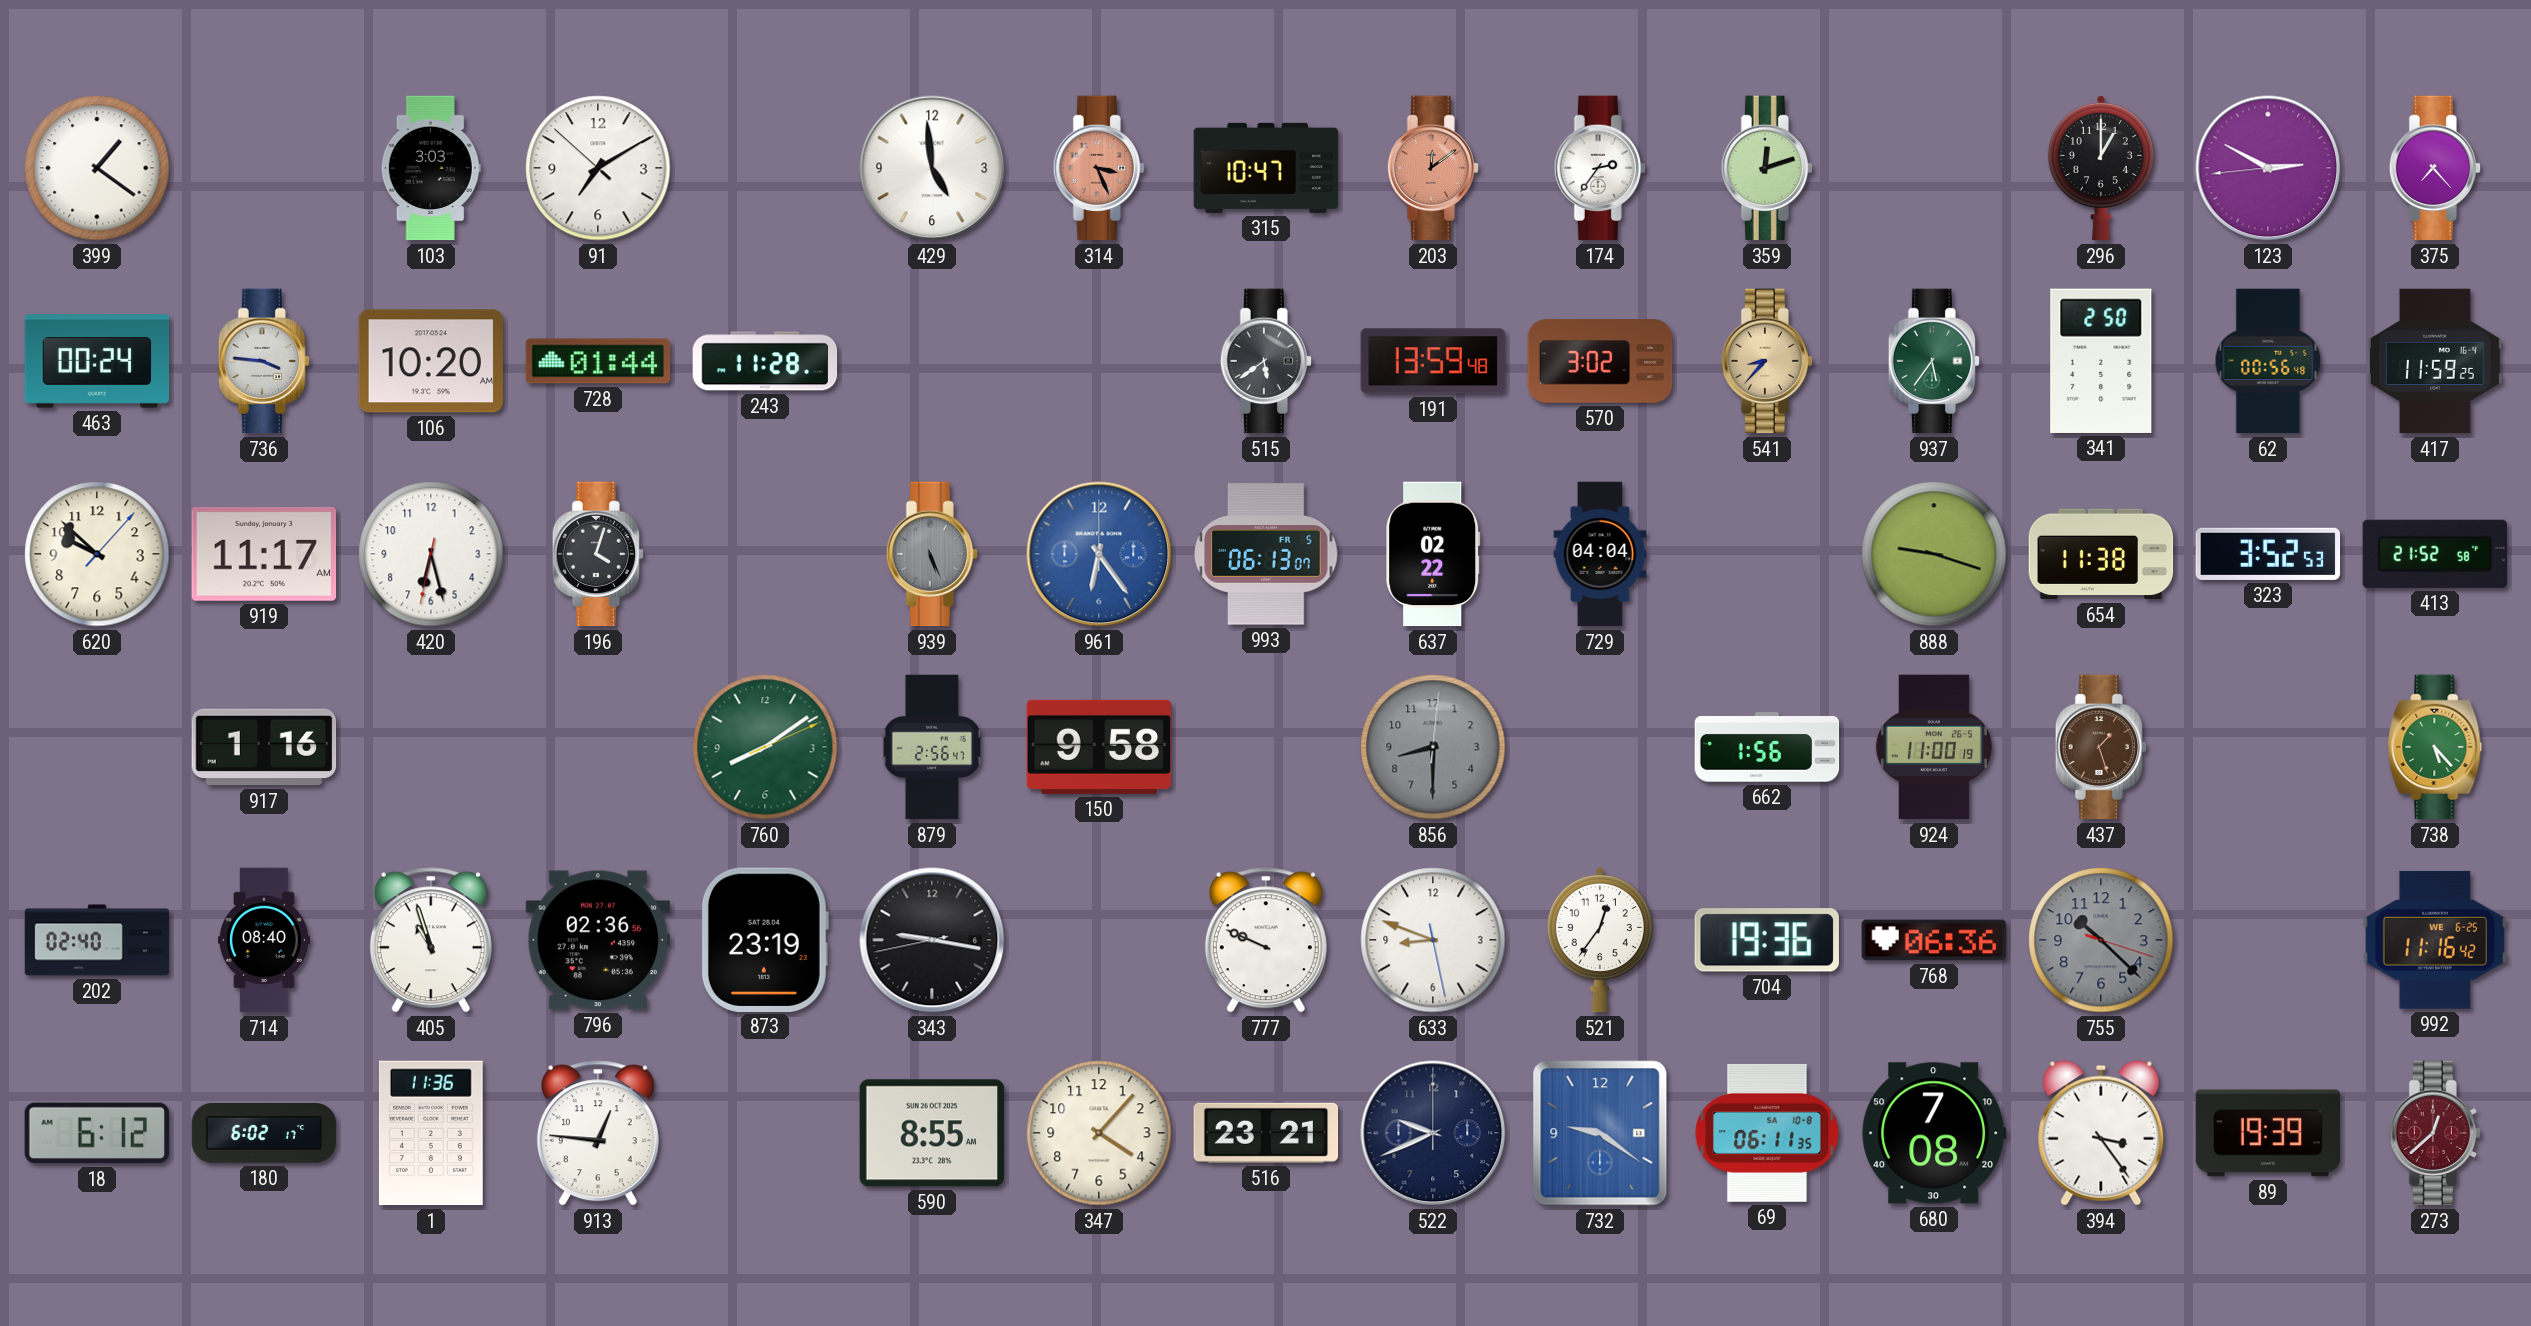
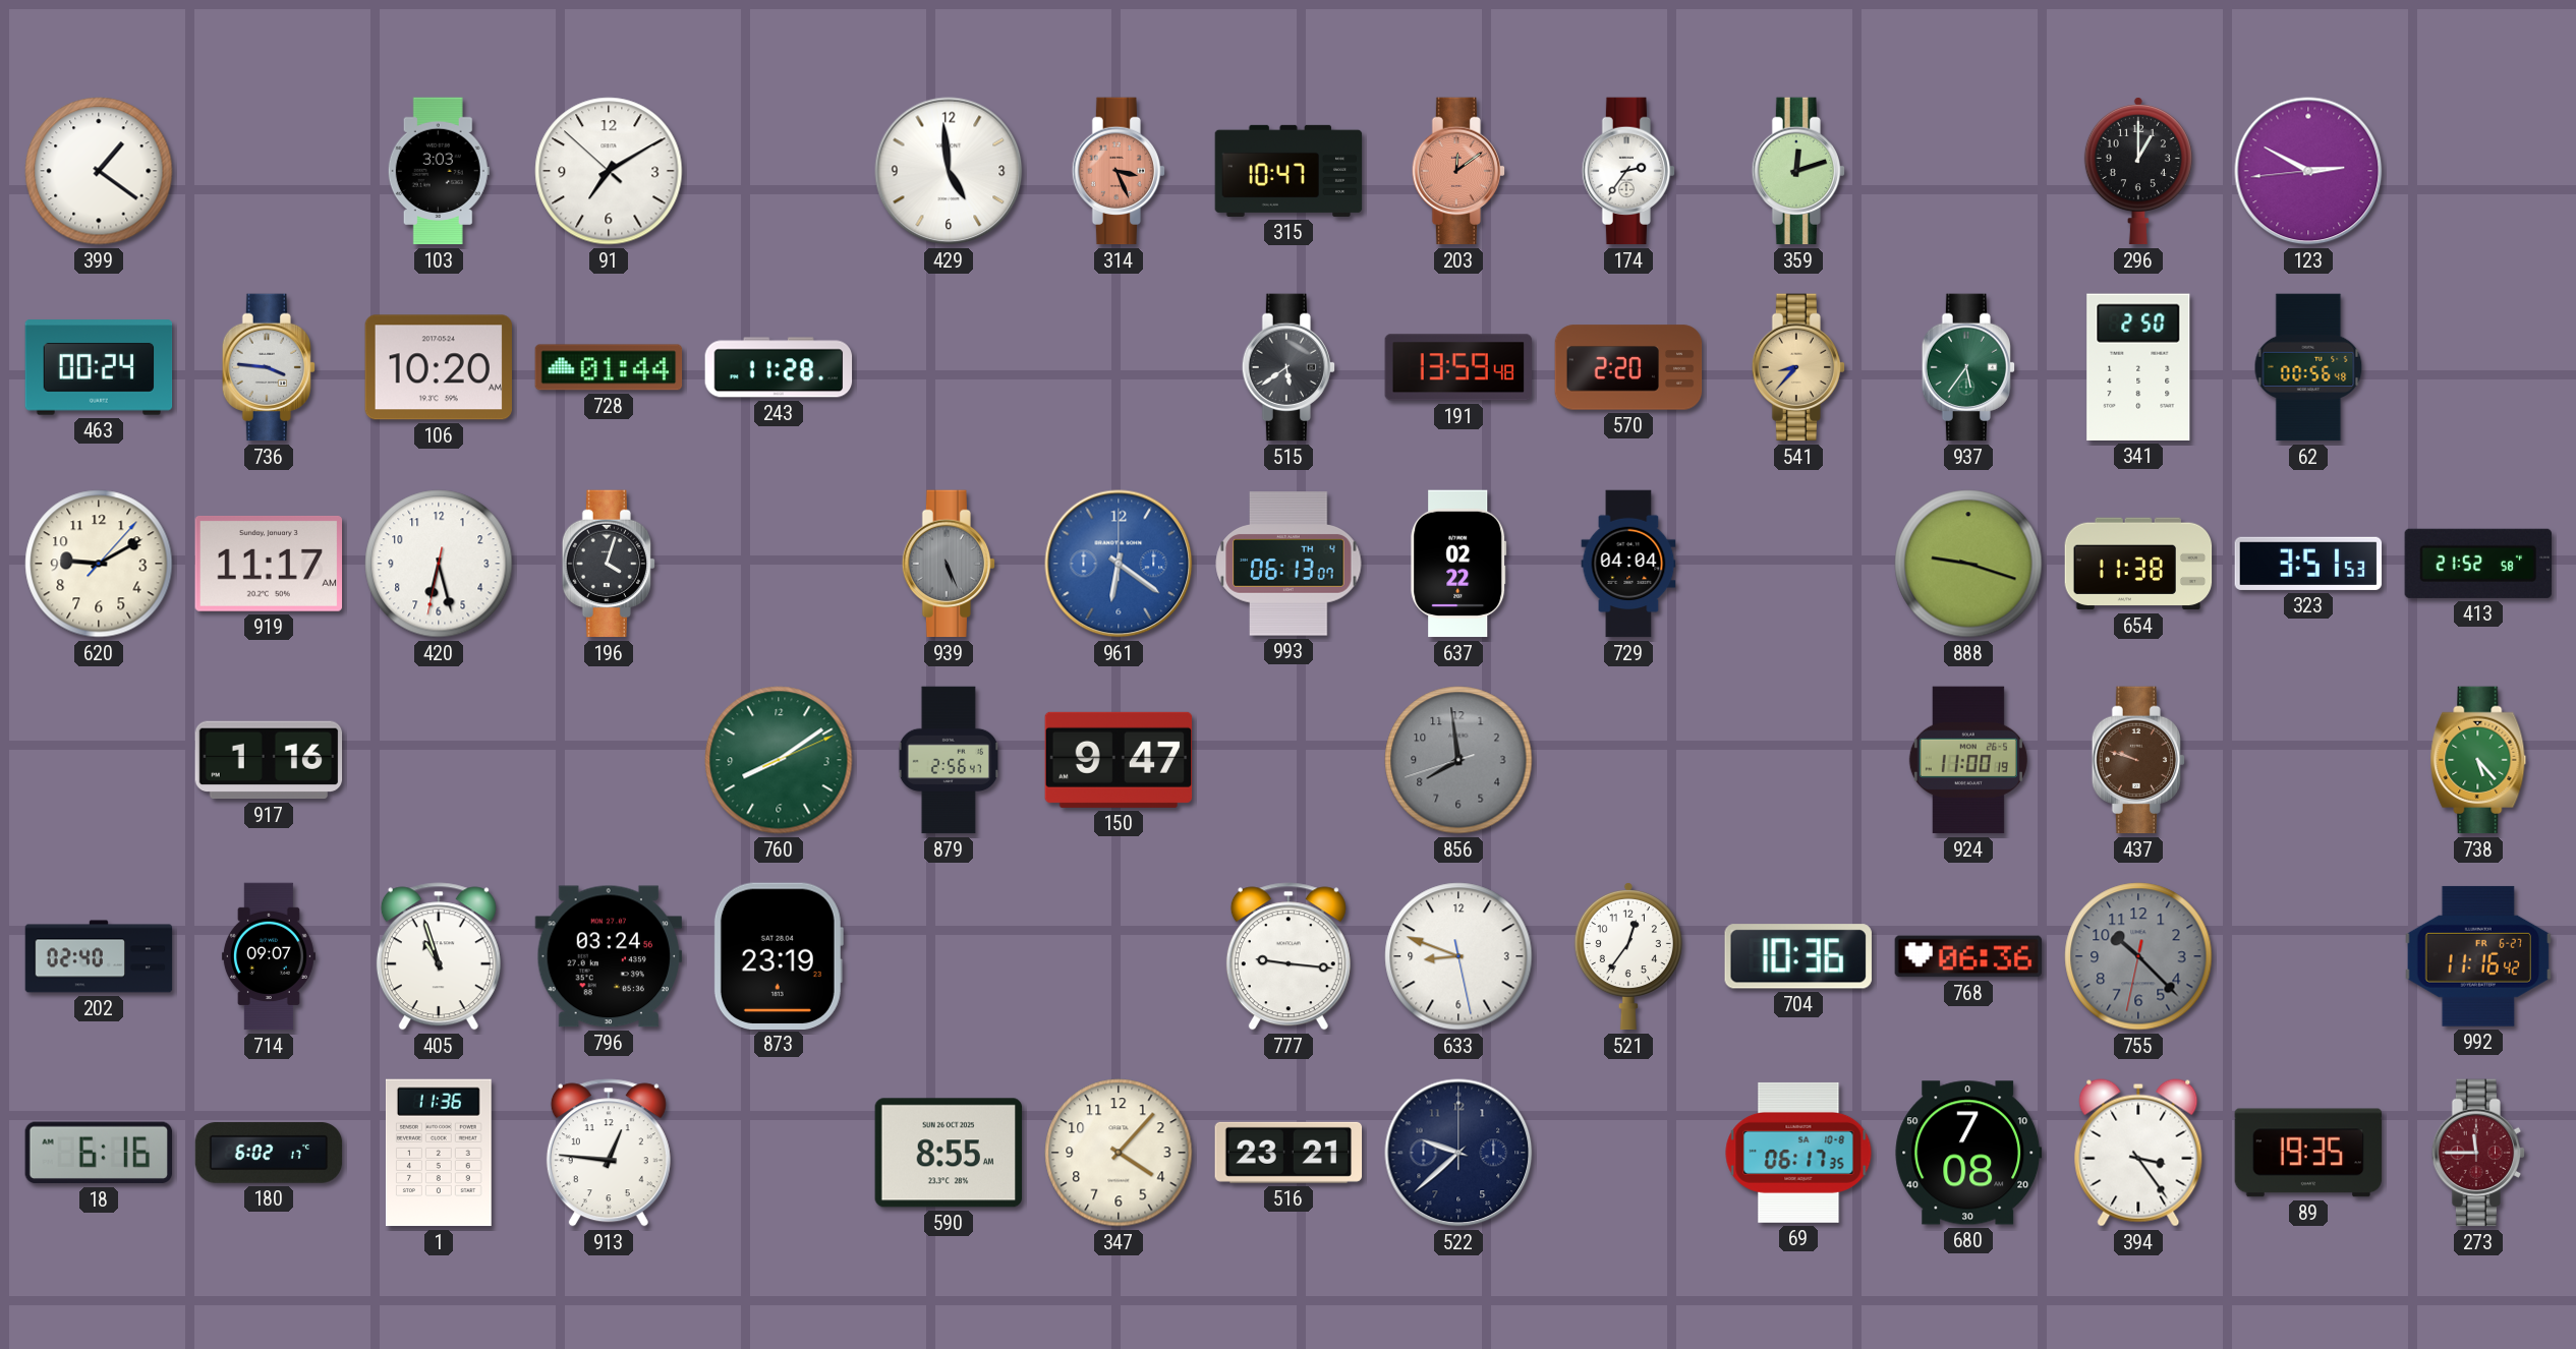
375: 7:23 -> none
570: 3:02 -> 2:20
417: 11:59 -> none
620: 9:52 -> 9:10
961: 6:24 -> 6:21
993 date: FR 5 -> TH 4
323: 3:52 -> 3:51
150: 9:58 -> 9:47
856: 8:30 -> 7:58
662: 1:56 -> none
437: 1:27 -> 9:48
714: 08:40 -> 09:07
796: 02:36 -> 03:24
343: 9:16 -> none
777: 9:49 -> 9:16
704: 19:36 -> 10:36
755: 10:22:18 -> 10:22:32
992 date: WE 6-25 -> FR 6-27
18: 6:12 -> 6:16
522: 9:41 -> 9:38
732: 9:21 -> none
69: 06:11 -> 06:17
89: 19:39 -> 19:35
273: 12:38 -> 11:45
